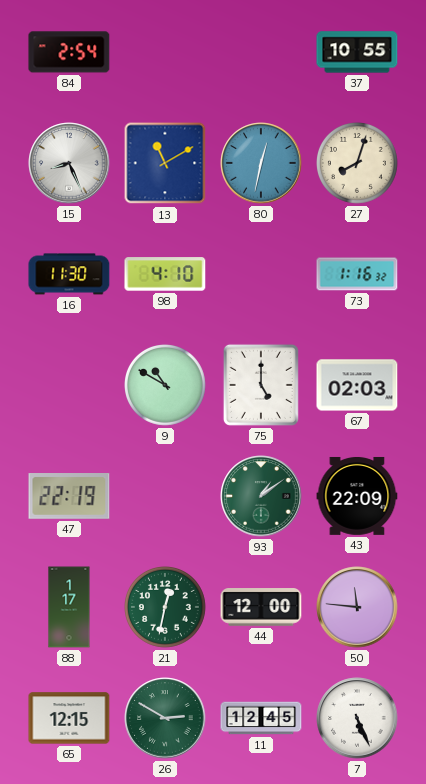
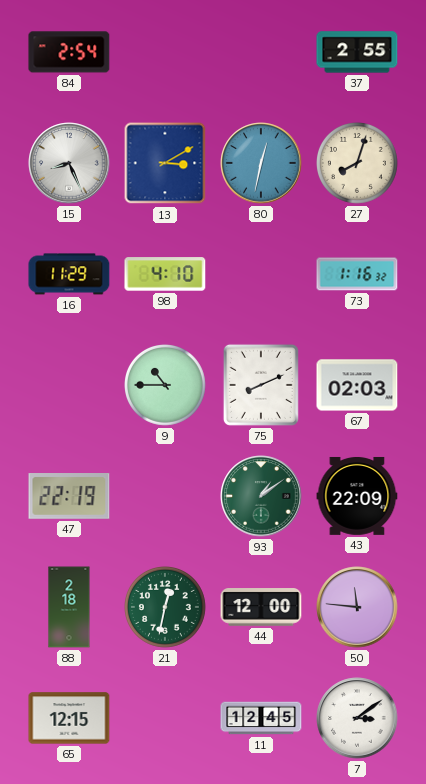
37: 10:55 -> 2:55
13: 11:10 -> 3:10
16: 11:30 -> 11:29
9: 10:50 -> 10:45
75: 5:00 -> 8:11
88: 1:17 -> 2:18
26: 2:50 -> none
7: 5:26 -> 3:09
